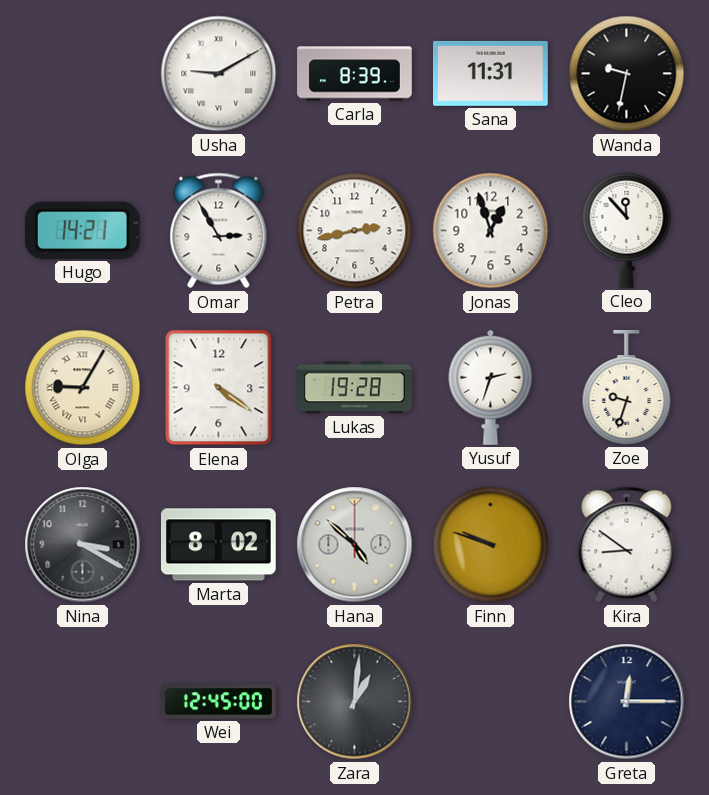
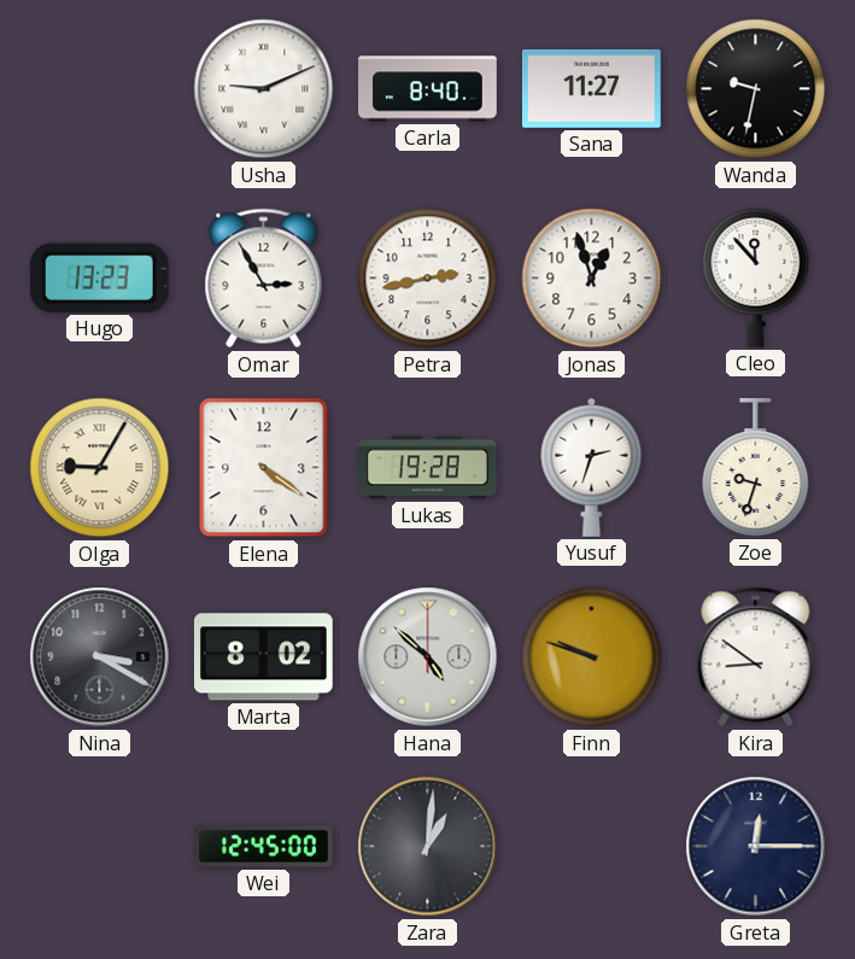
Usha: 9:10 -> 9:11
Carla: 8:39 -> 8:40
Sana: 11:31 -> 11:27
Hugo: 14:21 -> 13:23
